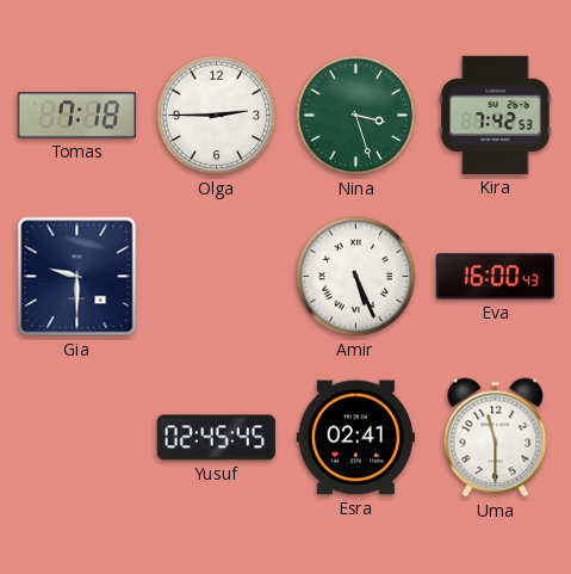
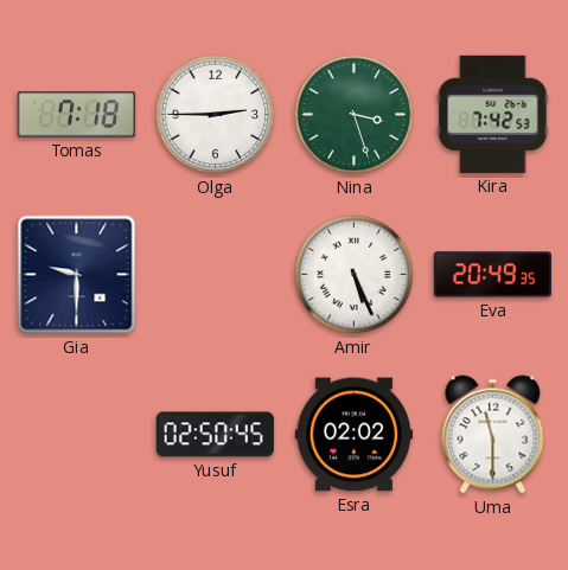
Eva: 16:00 -> 20:49
Yusuf: 02:45 -> 02:50
Esra: 02:41 -> 02:02
